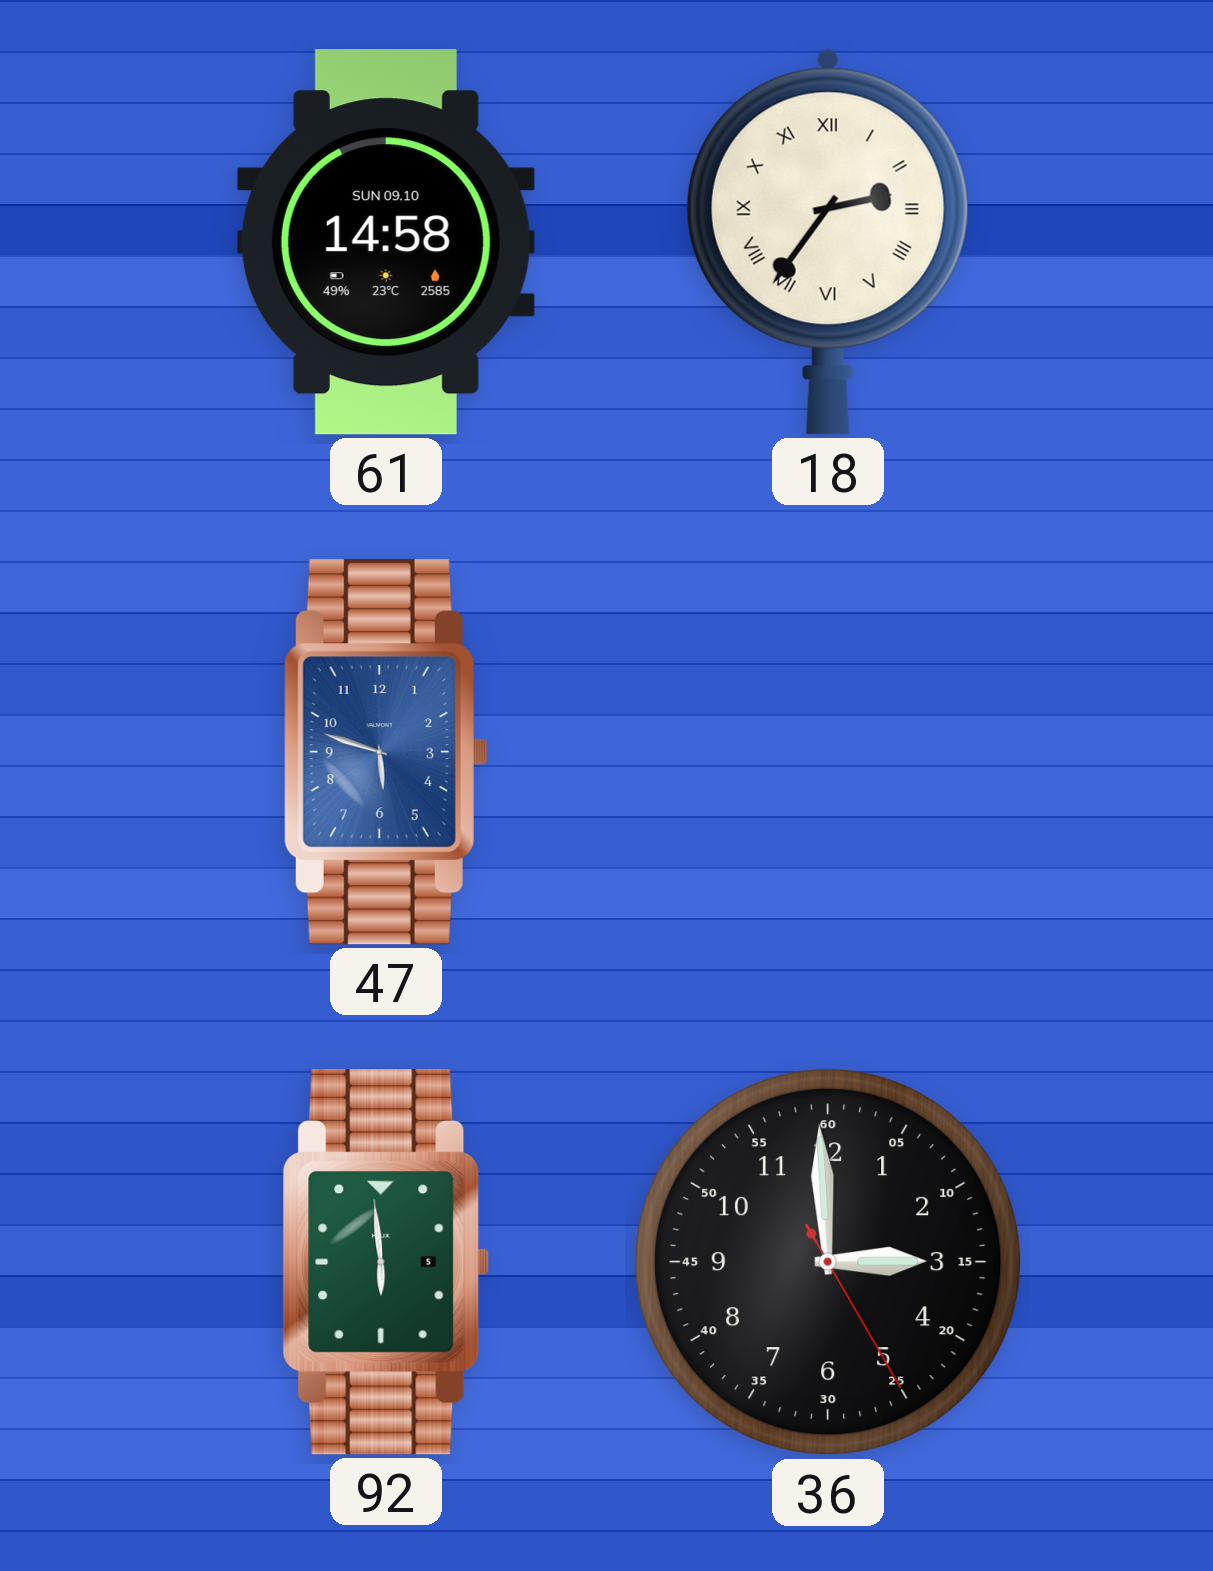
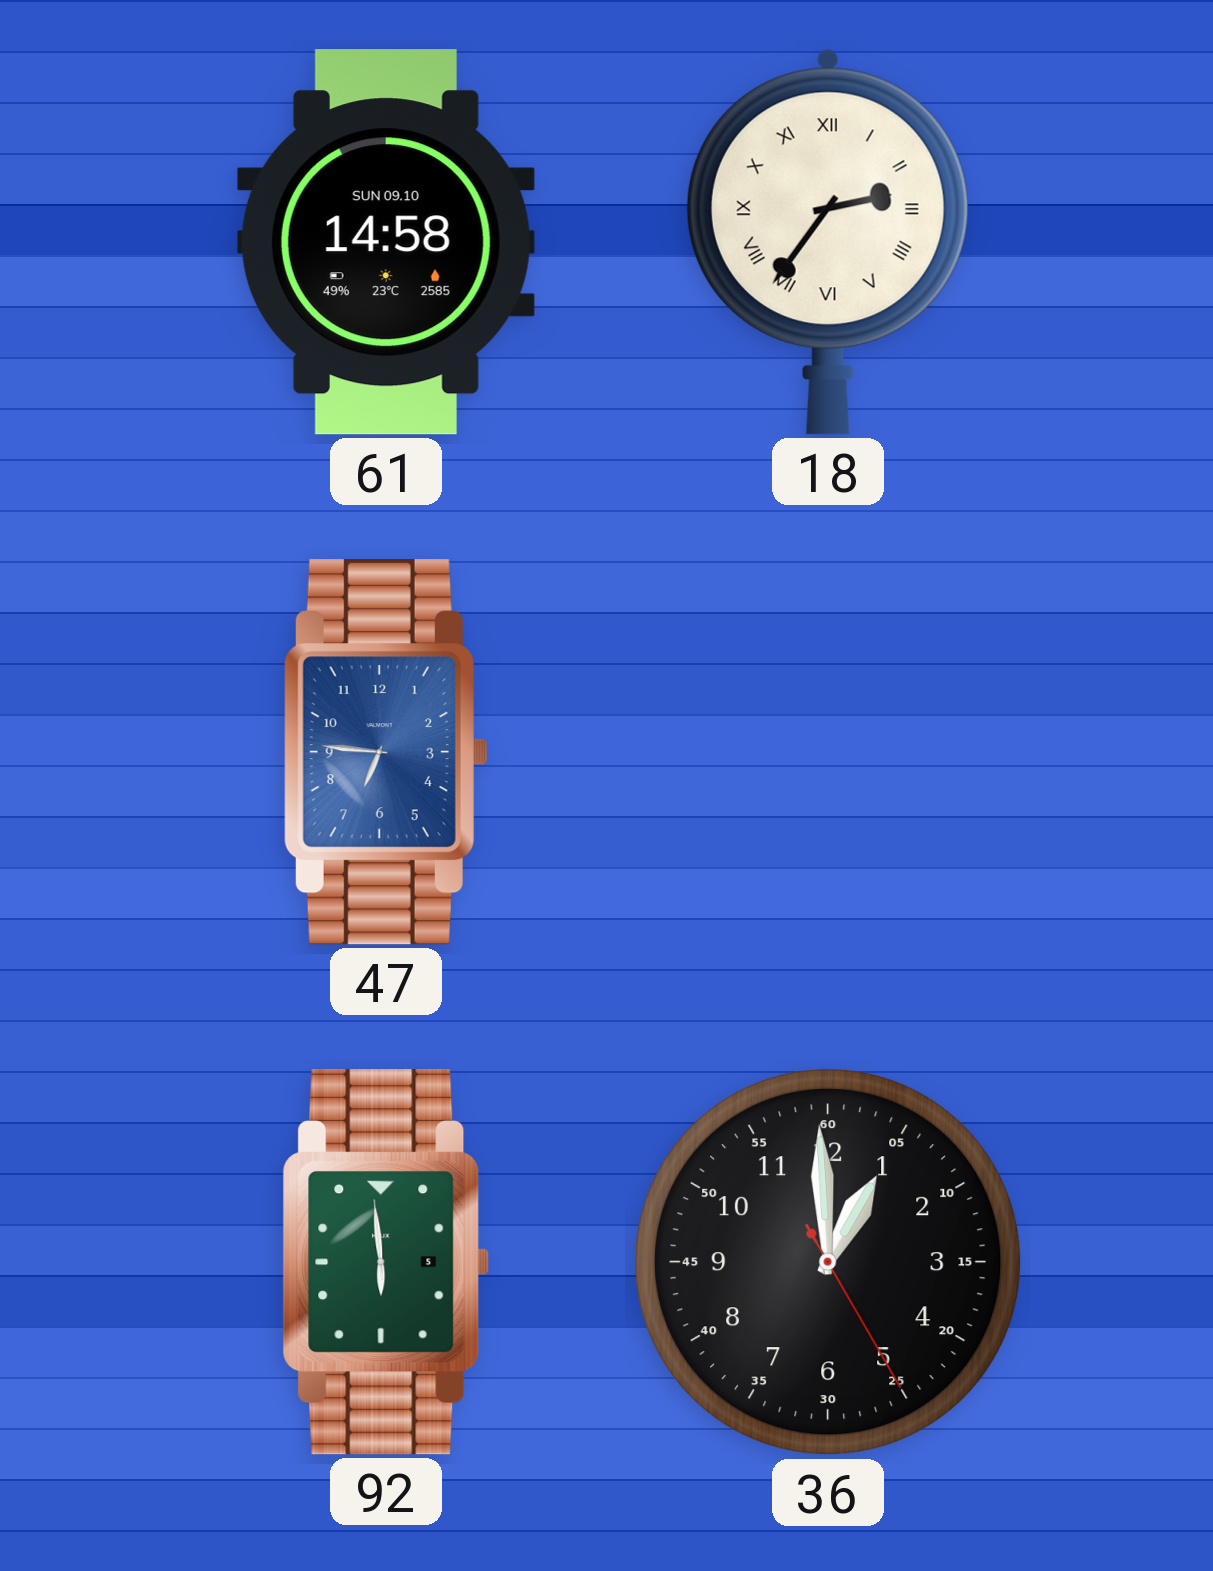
47: 5:48 -> 6:46
36: 2:59 -> 12:59
